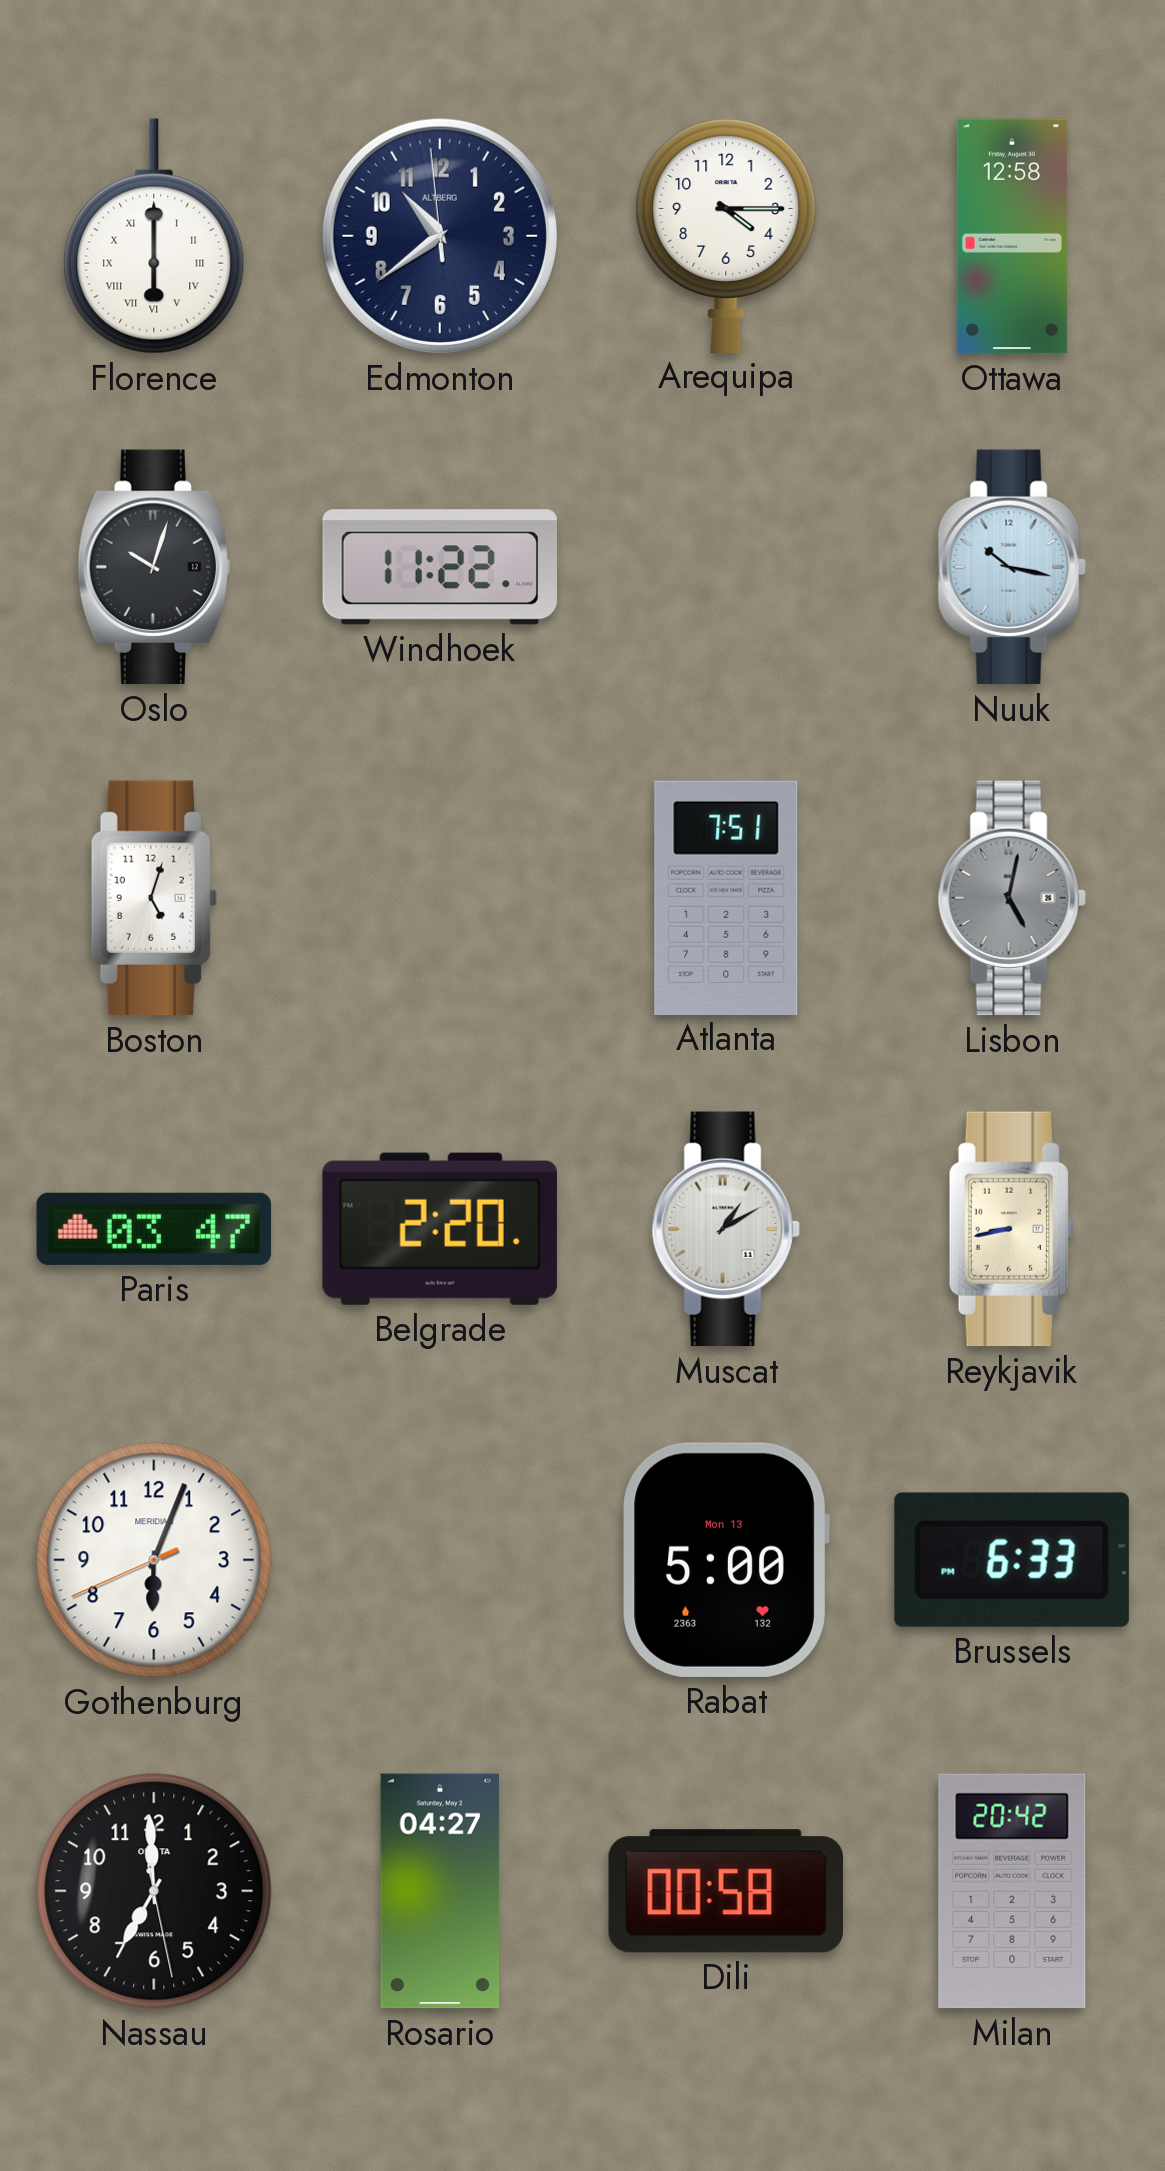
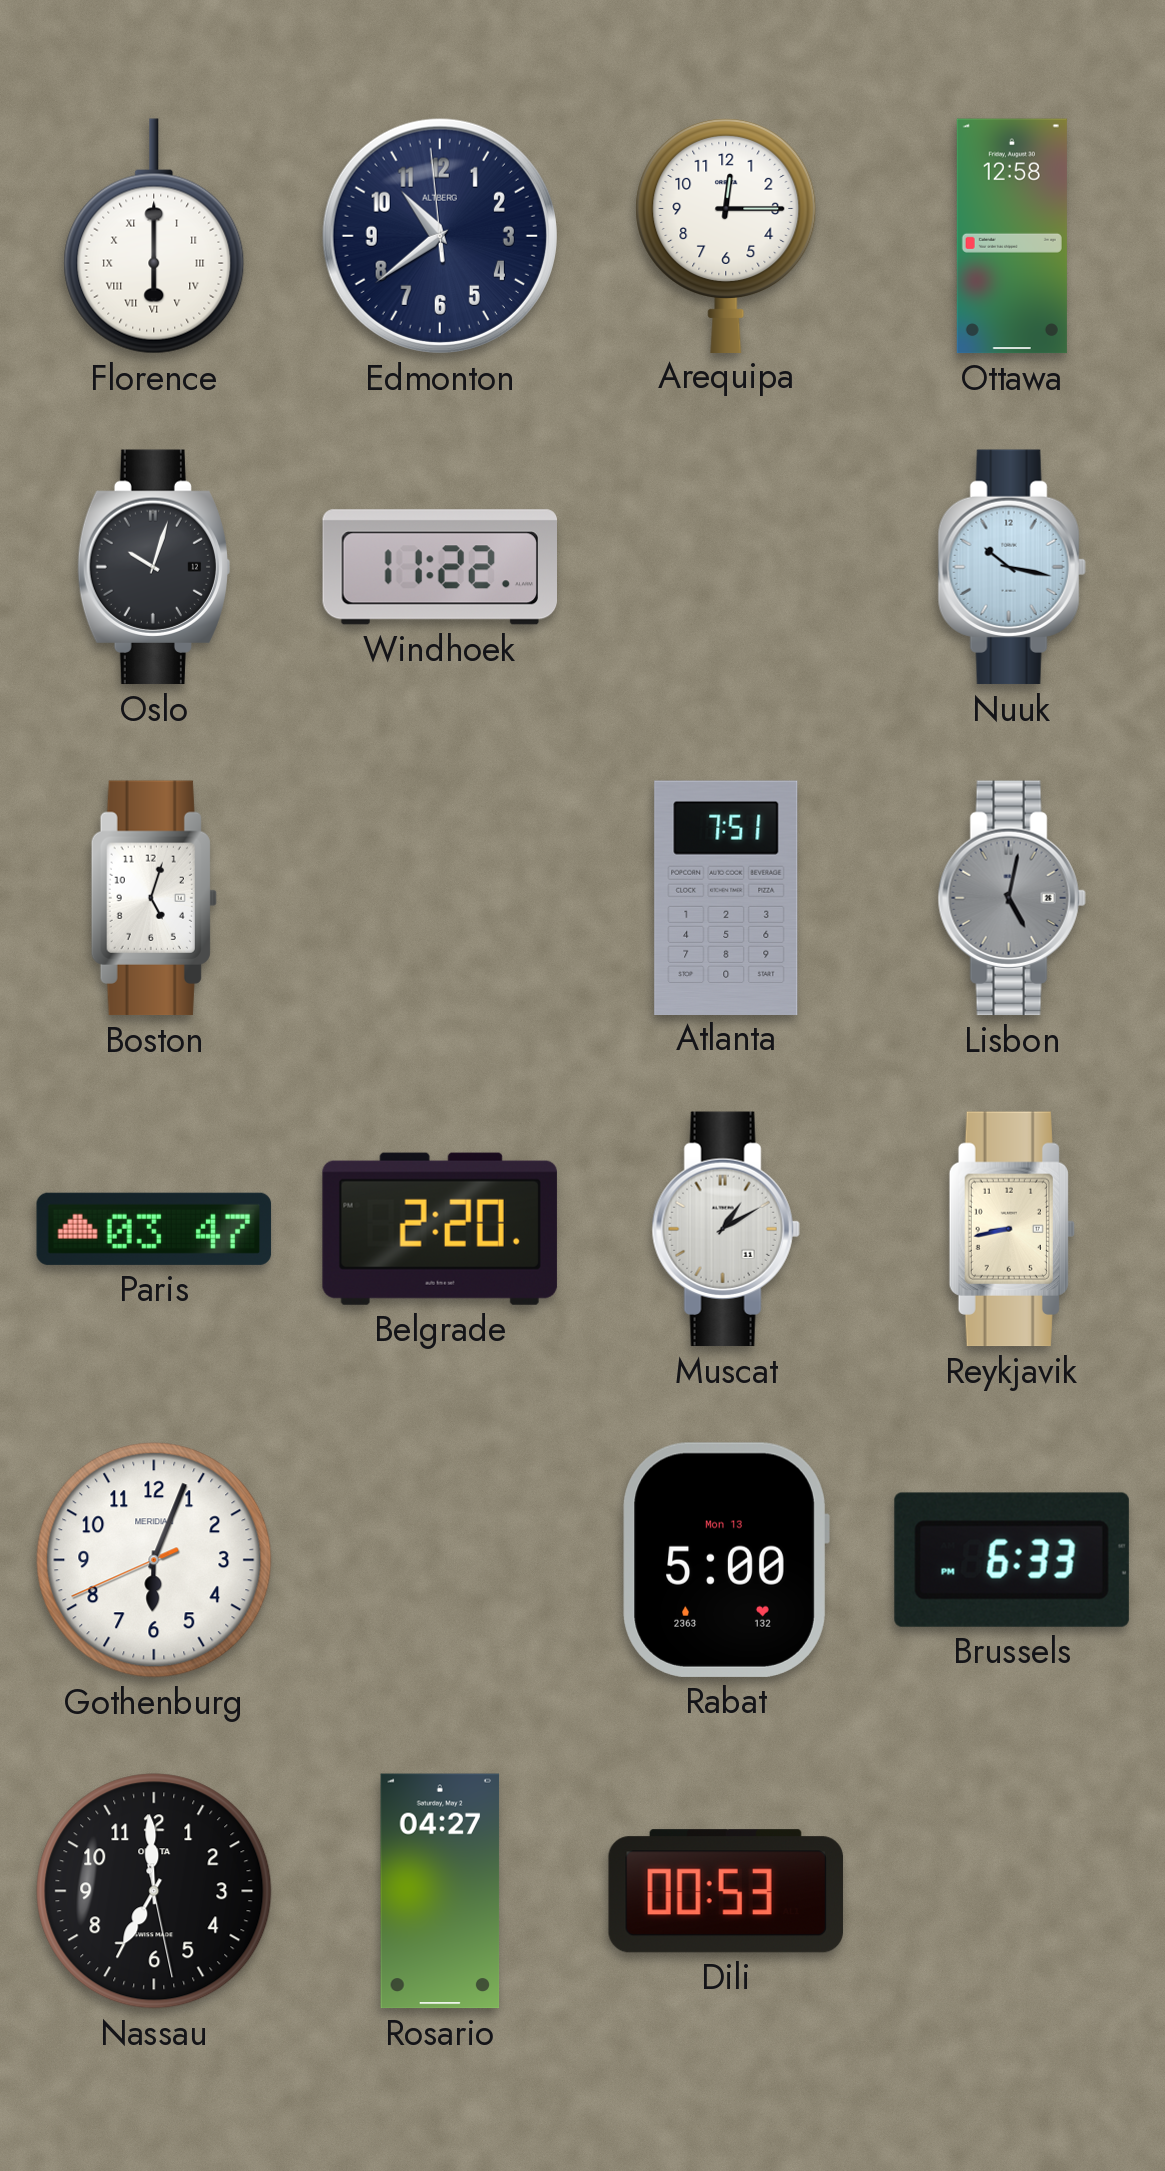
Arequipa: 4:15 -> 12:15
Dili: 00:58 -> 00:53
Milan: 20:42 -> none
